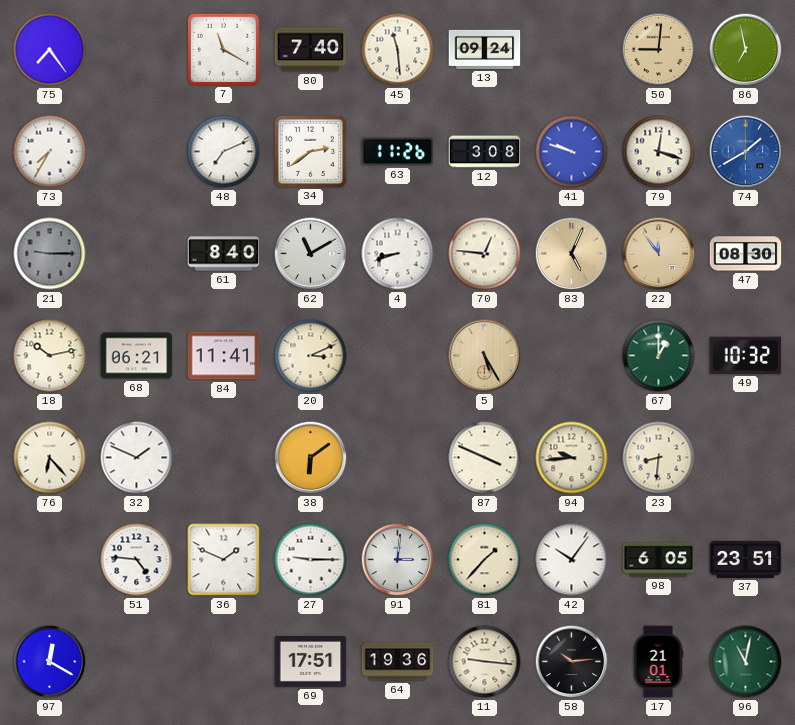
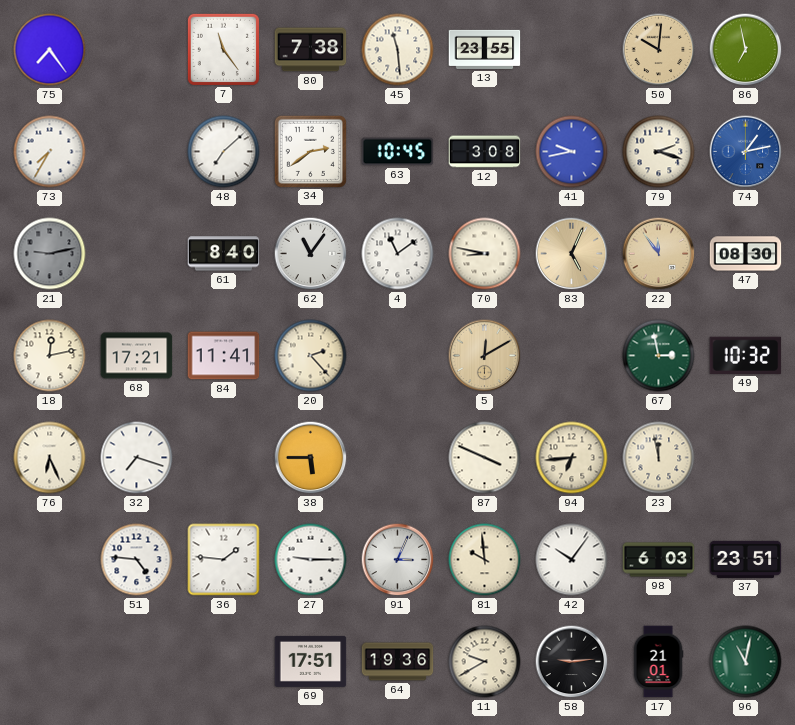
7: 11:20 -> 11:24
80: 7:40 -> 7:38
13: 09:24 -> 23:55
50: 9:01 -> 10:01
48: 7:11 -> 7:08
63: 11:26 -> 10:45
41: 9:48 -> 9:43
79: 12:18 -> 2:18
74: 1:40 -> 1:13
21: 9:15 -> 9:13
62: 11:10 -> 11:06
4: 8:42 -> 11:09
70: 12:46 -> 8:47
18: 10:13 -> 12:13
68: 06:21 -> 17:21
20: 3:11 -> 2:23
5: 5:25 -> 12:10
67: 1:00 -> 2:58
76: 6:23 -> 6:26
32: 1:49 -> 7:18
38: 6:09 -> 5:45
94: 9:44 -> 6:44
23: 8:31 -> 11:58
36: 1:49 -> 1:46
91: 3:01 -> 3:04
81: 1:37 -> 9:59
98: 6:05 -> 6:03
97: 12:20 -> none
11: 9:16 -> 9:40
58: 10:14 -> 9:14
